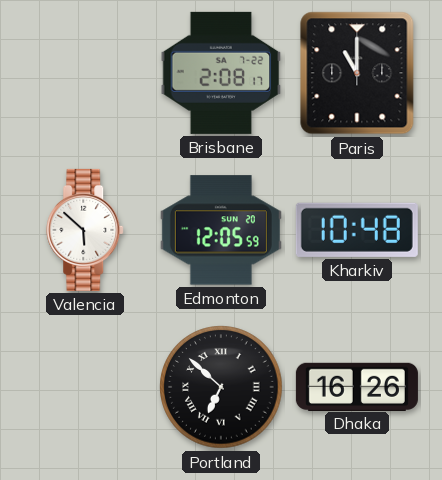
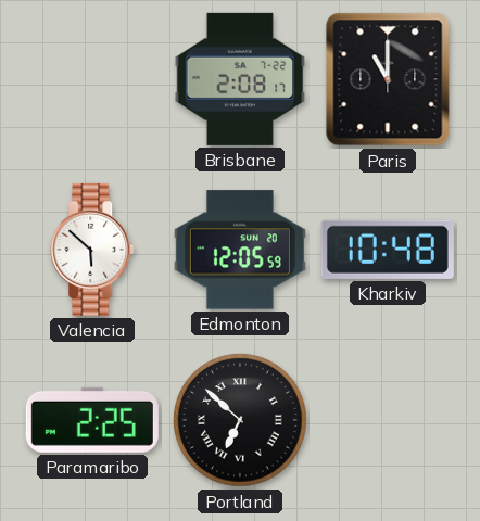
Paramaribo: none -> 2:25
Dhaka: 16:26 -> none
